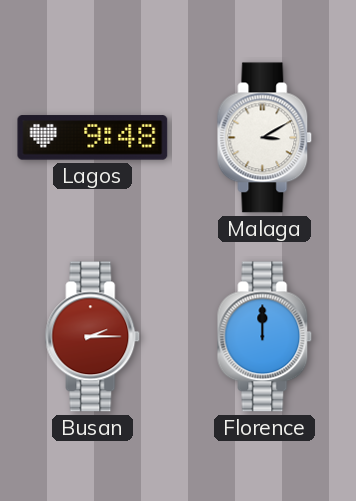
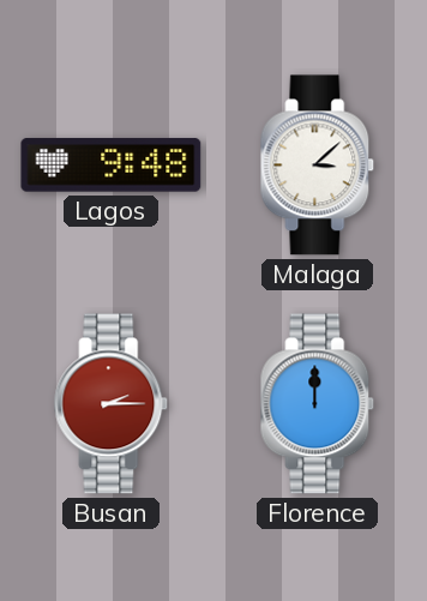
Malaga: 3:10 -> 3:08
